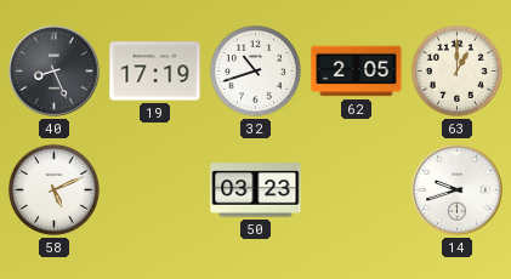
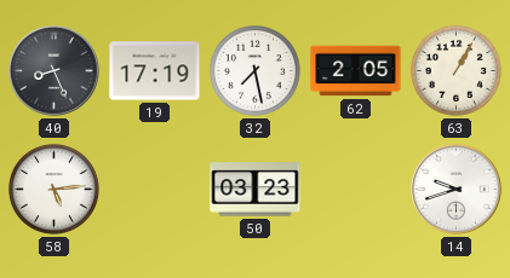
32: 10:42 -> 7:28
63: 1:00 -> 1:05
58: 5:11 -> 5:14
